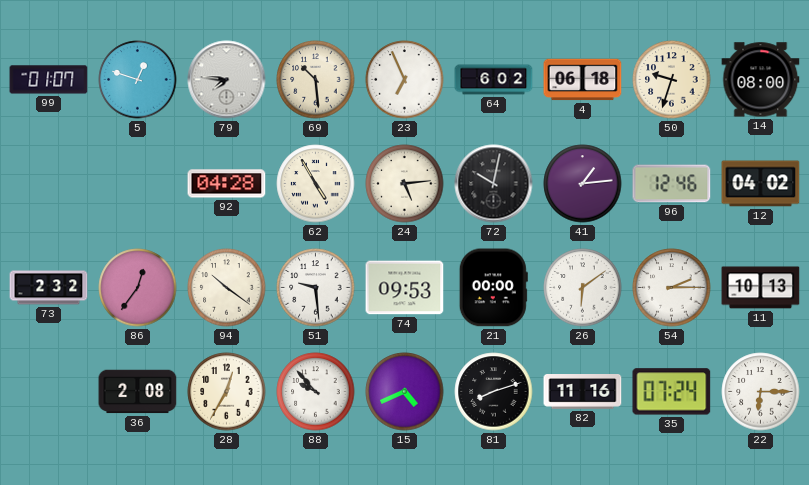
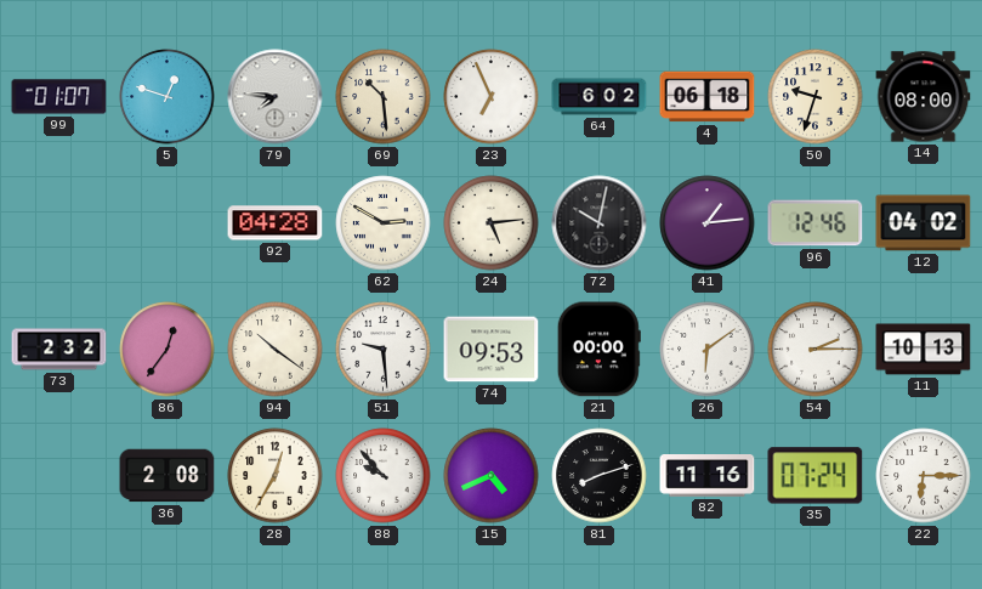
62: 4:55 -> 2:50
